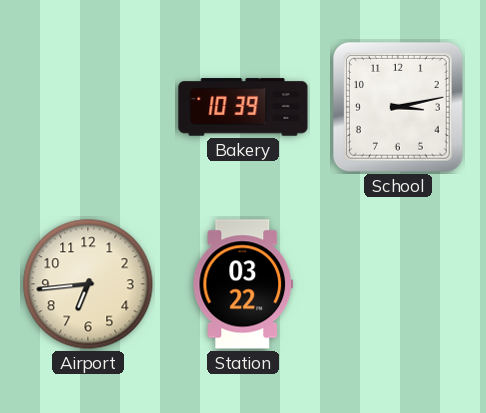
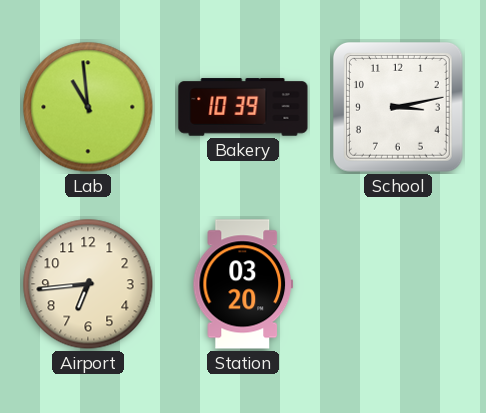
Lab: none -> 10:59
Station: 03:22 -> 03:20
